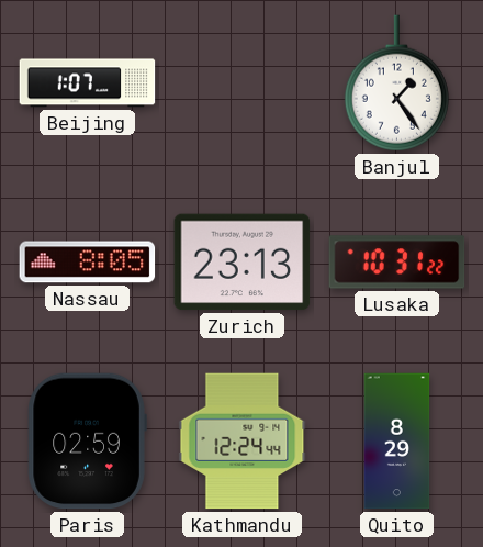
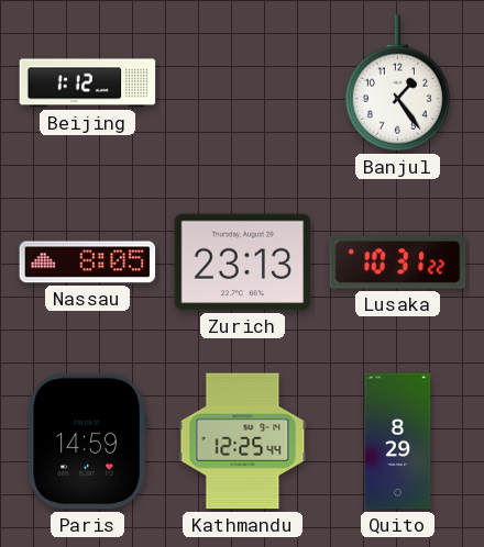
Beijing: 1:07 -> 1:12
Paris: 02:59 -> 14:59
Kathmandu: 12:24 -> 12:25
